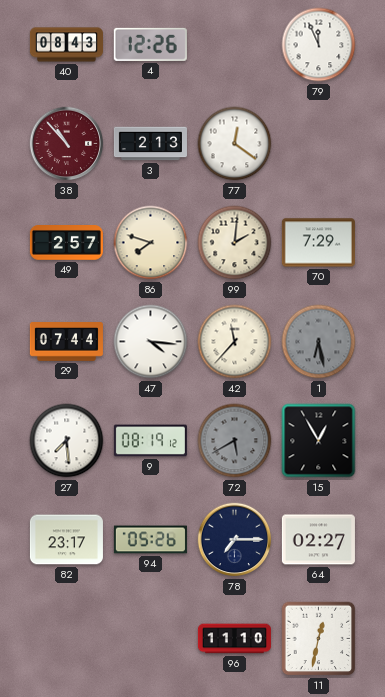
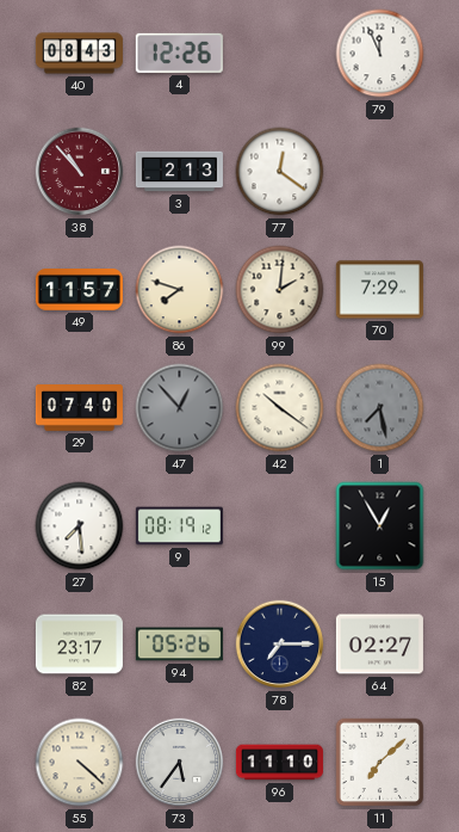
49: 2:57 -> 11:57
29: 07:44 -> 07:40
47: 4:16 -> 12:53
47 dial: white -> grey
42: 11:37 -> 10:21
1: 6:28 -> 7:28
72: 5:40 -> none
55: none -> 4:22
73: none -> 5:36
11: 12:32 -> 7:08
